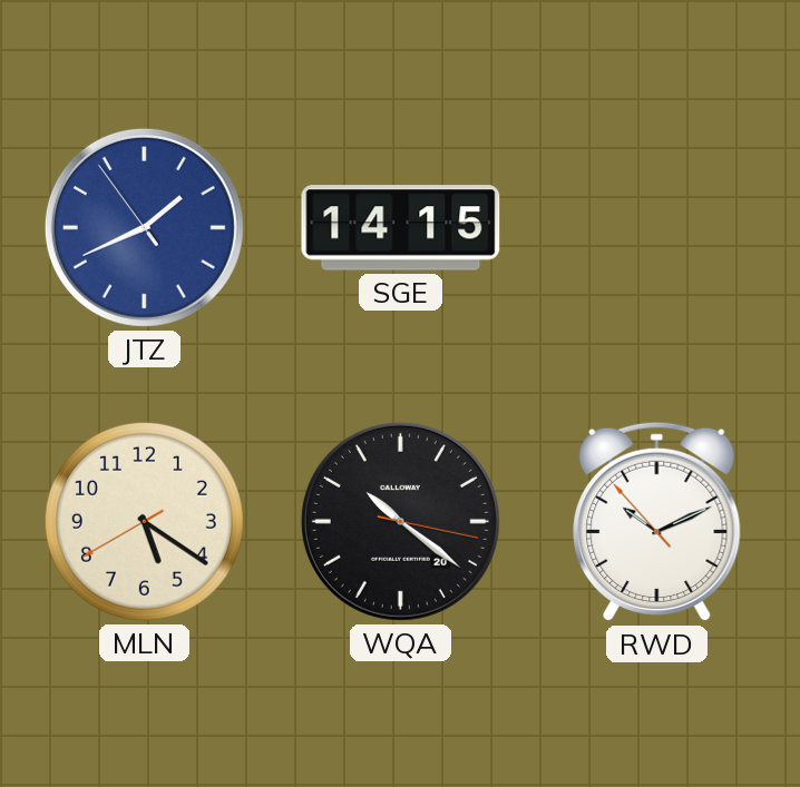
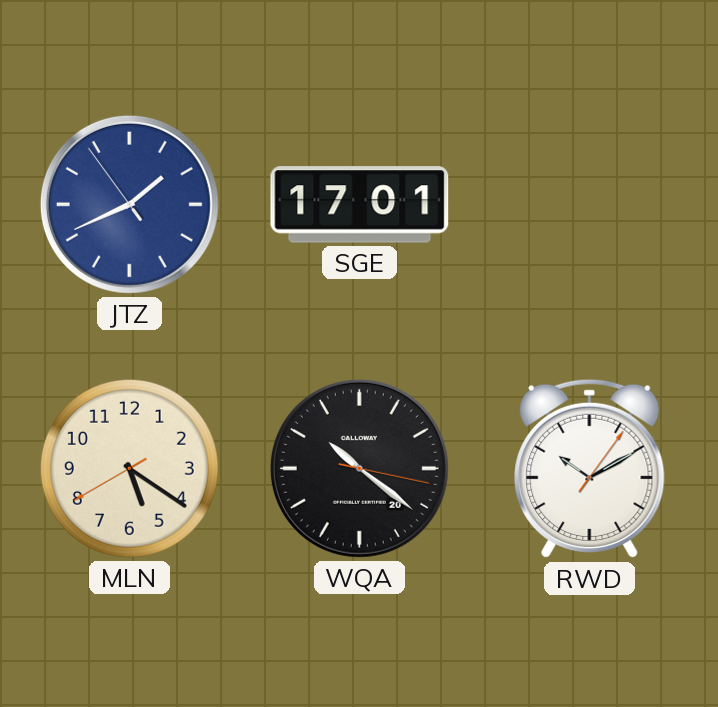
SGE: 14:15 -> 17:01
RWD: 10:10:53 -> 10:10:06
